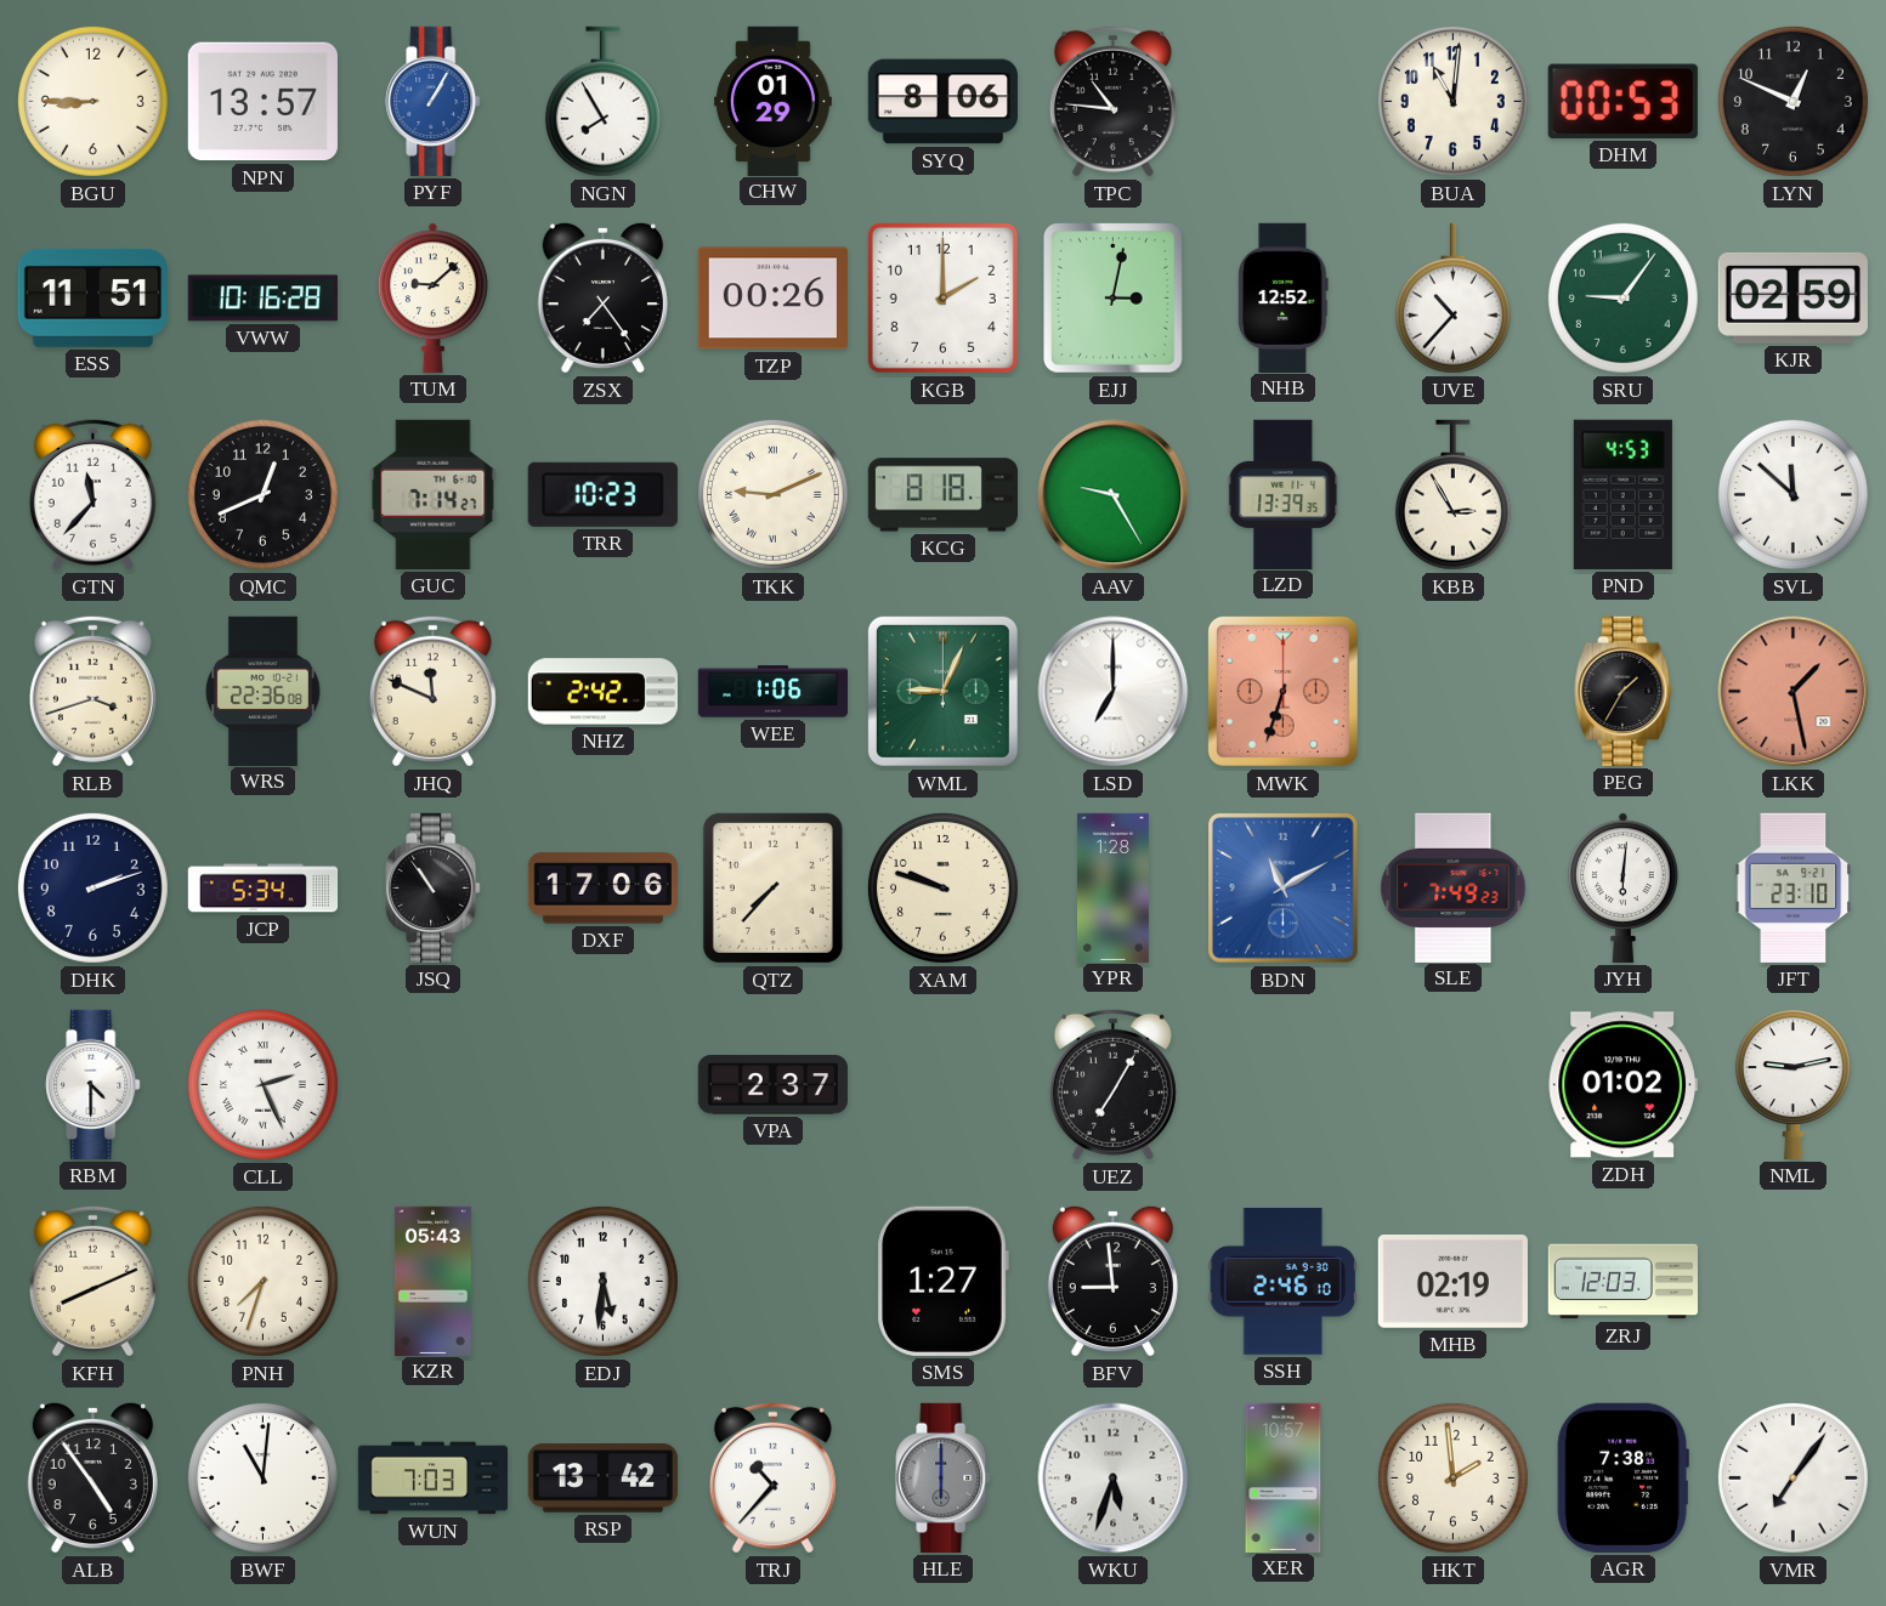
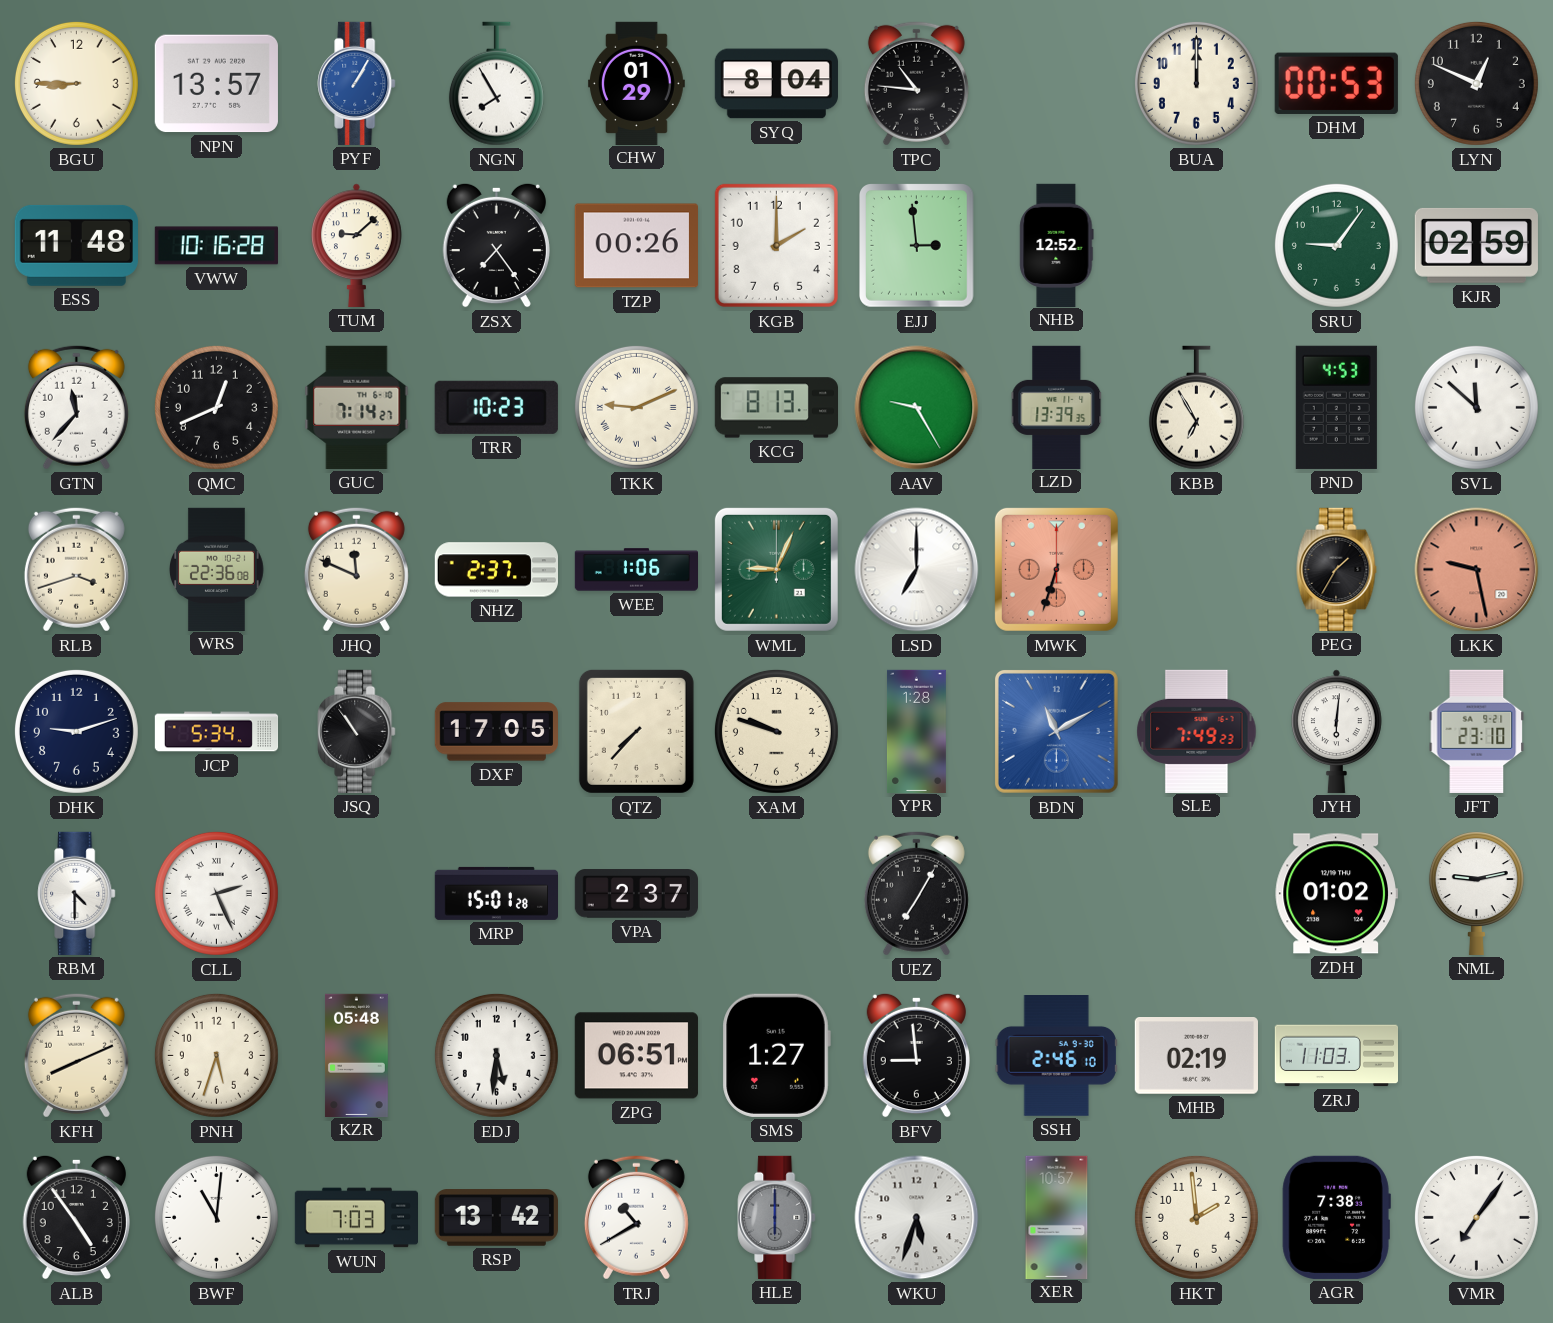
SYQ: 8:06 -> 8:04
BUA: 11:01 -> 12:00
ESS: 11:51 -> 11:48
EJJ: 3:02 -> 2:59
UVE: 10:37 -> none
KCG: 8:18 -> 8:13
KBB: 2:55 -> 6:55
NHZ: 2:42 -> 2:37
LKK: 1:28 -> 9:28
DHK: 2:12 -> 9:12
DXF: 17:06 -> 17:05
MRP: none -> 15:01
PNH: 7:33 -> 5:33
KZR: 05:43 -> 05:48
ZPG: none -> 06:51
ZRJ: 12:03 -> 11:03
TRJ: 10:37 -> 10:40
